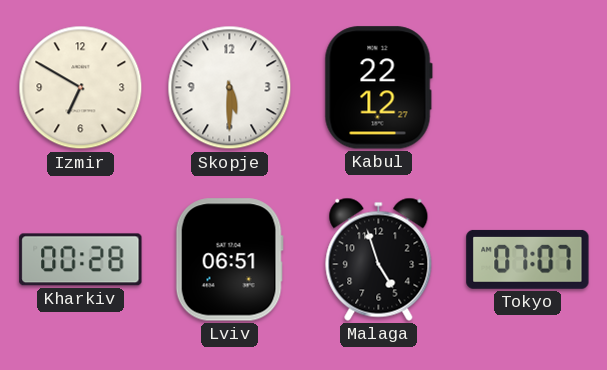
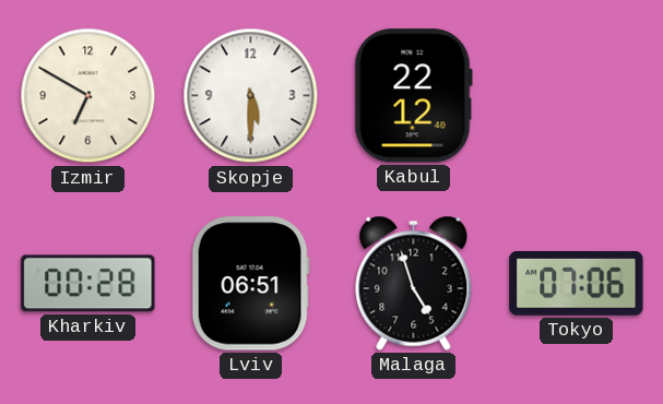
Kabul: 22:12:27 -> 22:12:40
Tokyo: 07:07 -> 07:06
